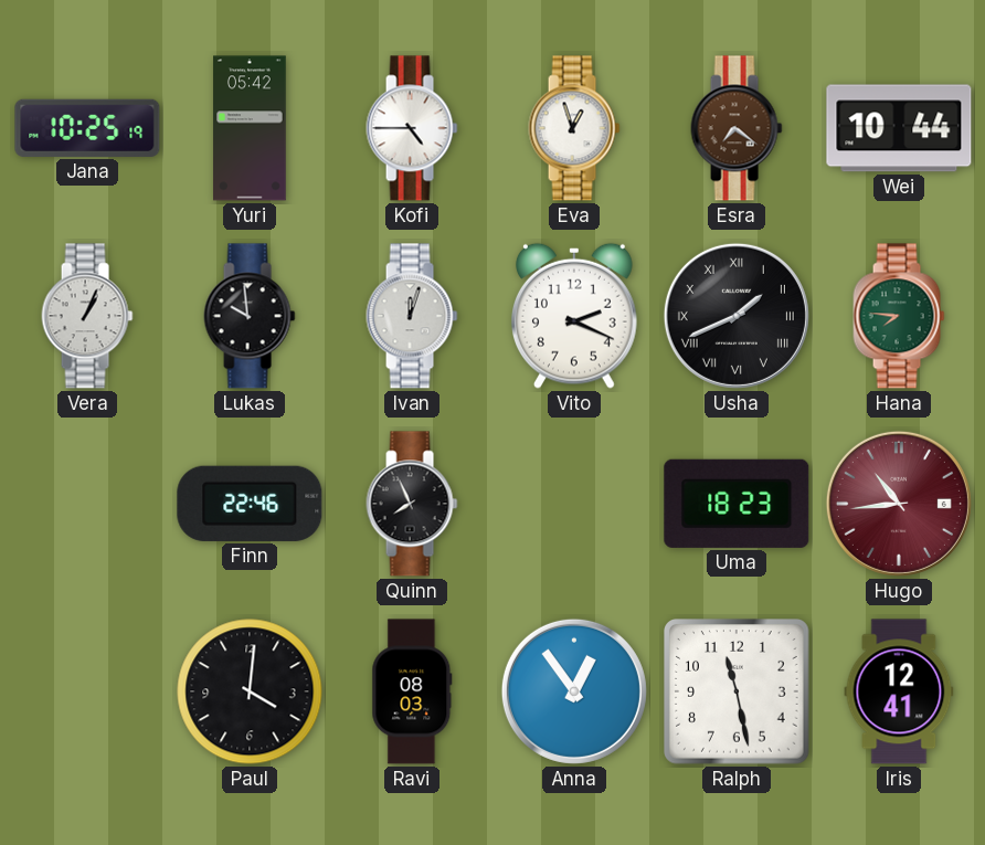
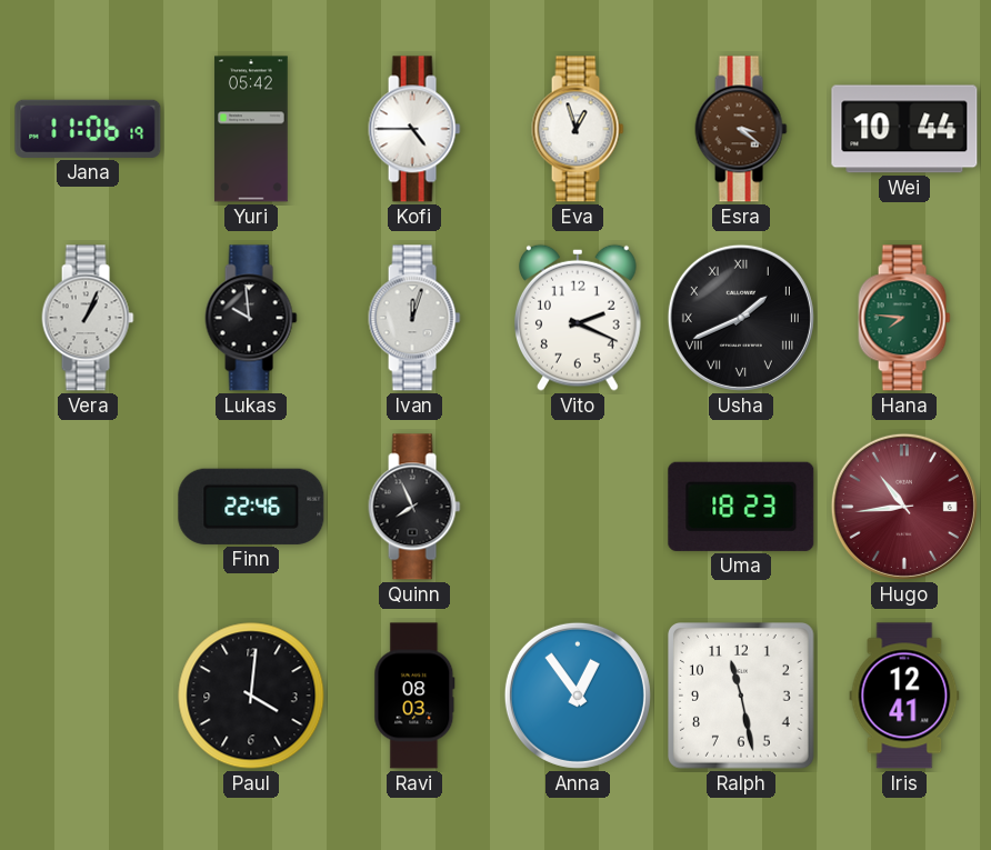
Jana: 10:25 -> 11:06
Esra: 7:21 -> 3:21
